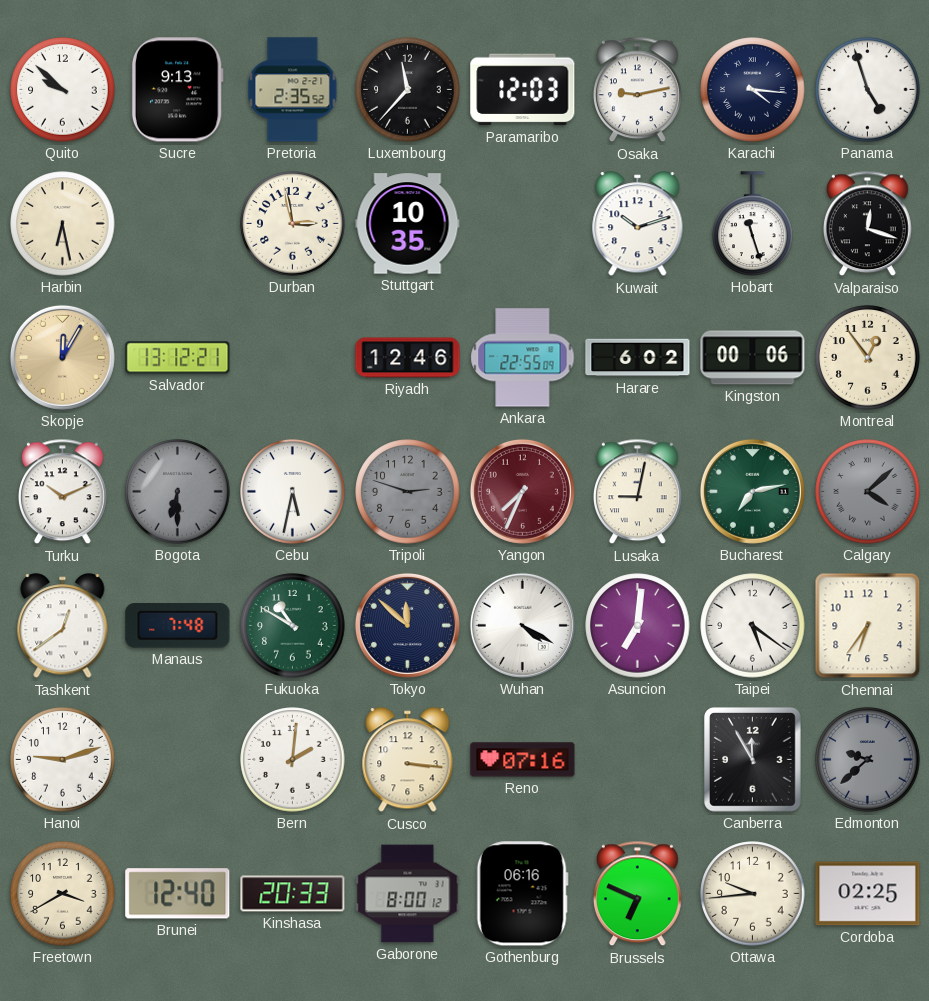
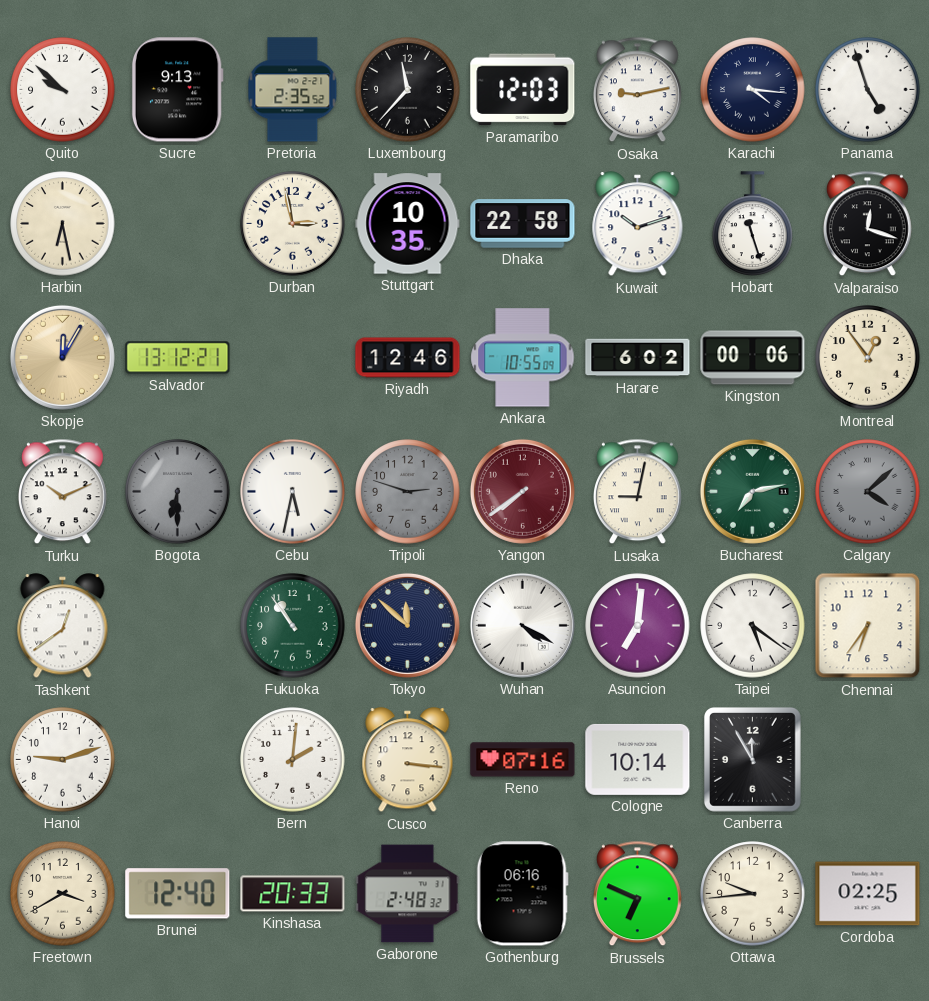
Dhaka: none -> 22:58
Ankara: 22:55 -> 10:55
Yangon: 7:34 -> 7:39
Manaus: 7:48 -> none
Fukuoka: 10:50 -> 10:54
Cologne: none -> 10:14
Edmonton: 9:38 -> none
Gaborone: 8:00 -> 2:48
